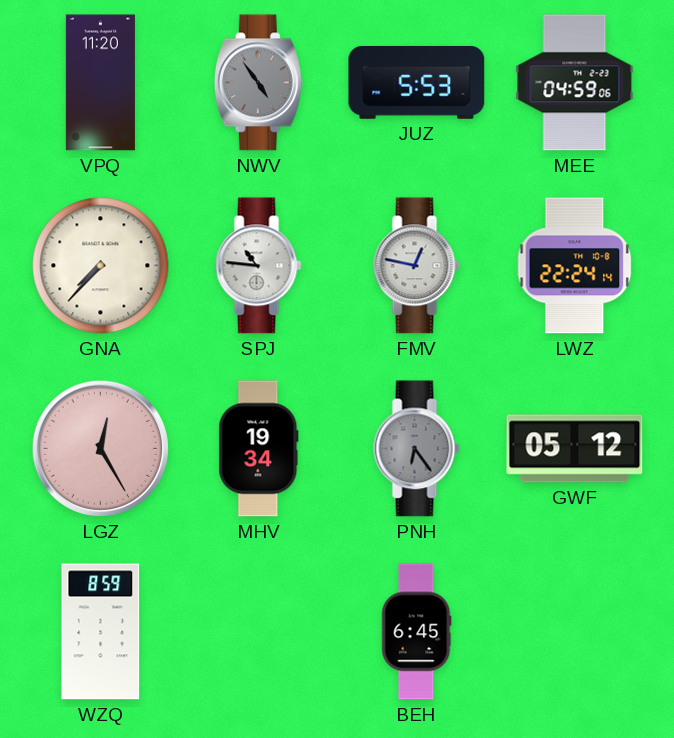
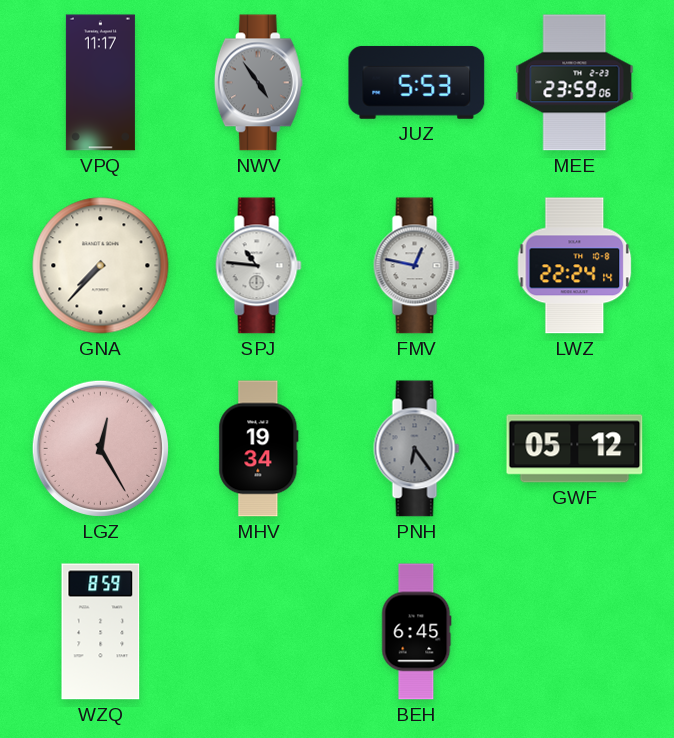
VPQ: 11:20 -> 11:17
MEE: 04:59 -> 23:59
